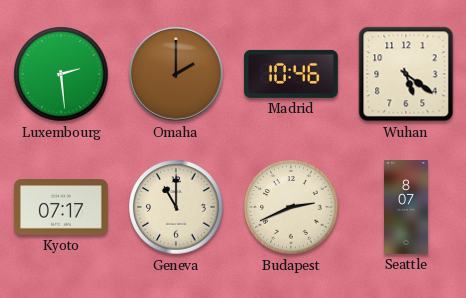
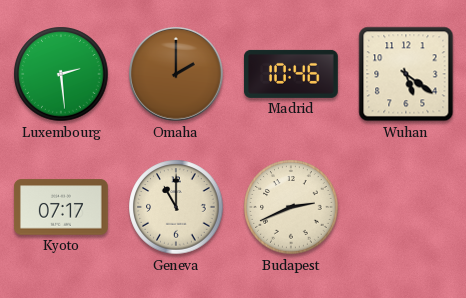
Seattle: 8:07 -> none
